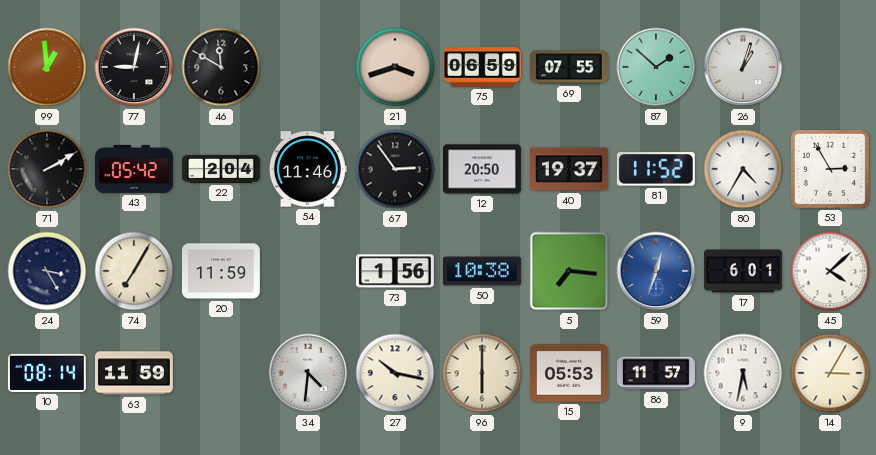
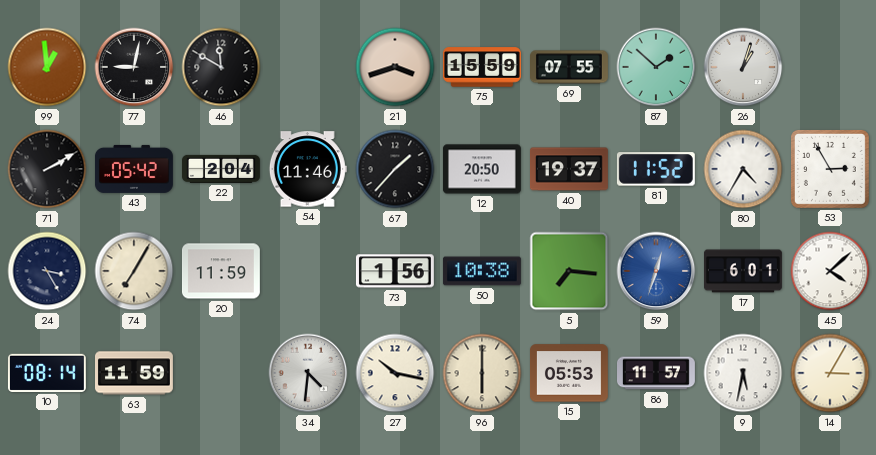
75: 06:59 -> 15:59
67: 2:54 -> 1:37
